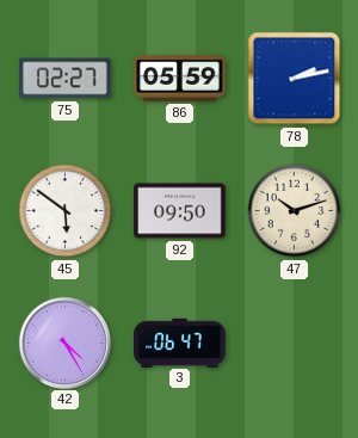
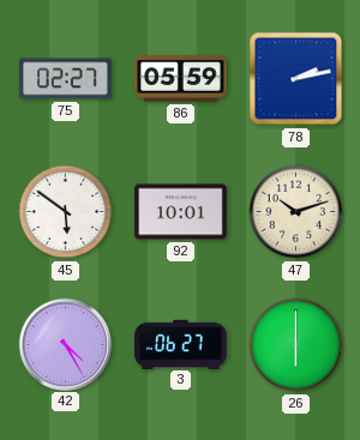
92: 09:50 -> 10:01
3: 06:47 -> 06:27
26: none -> 6:00
